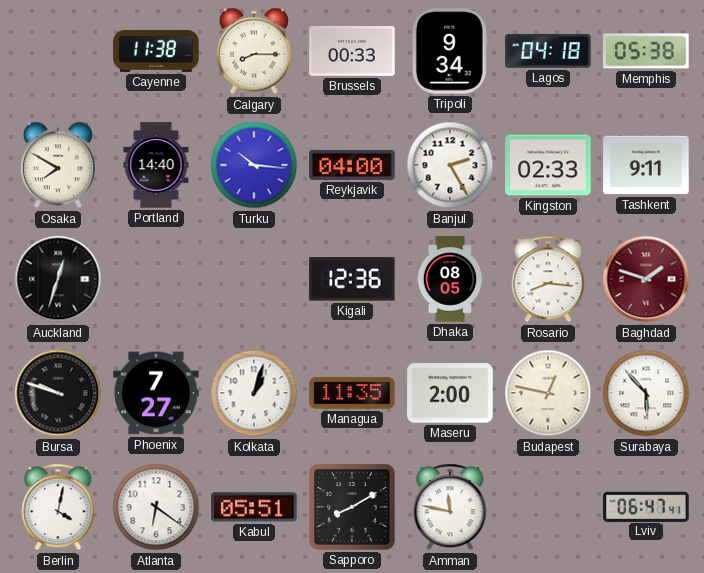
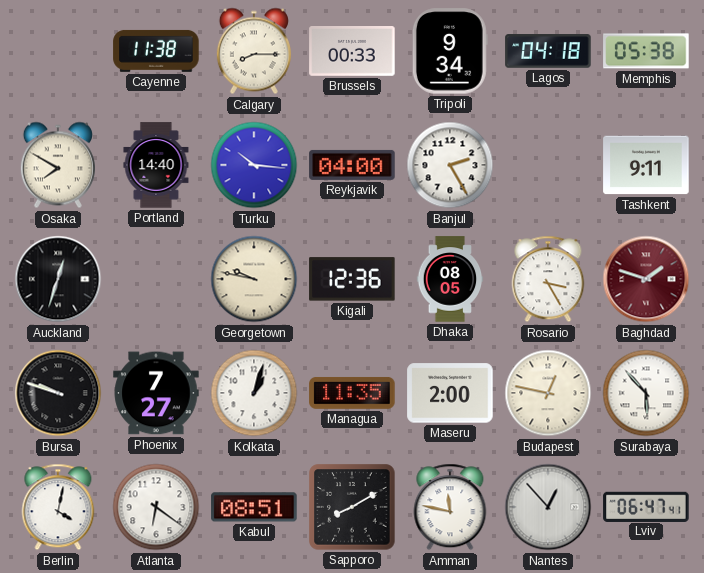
Kingston: 02:33 -> none
Georgetown: none -> 9:47
Rosario: 8:16 -> 3:25
Kabul: 05:51 -> 08:51
Nantes: none -> 12:53
